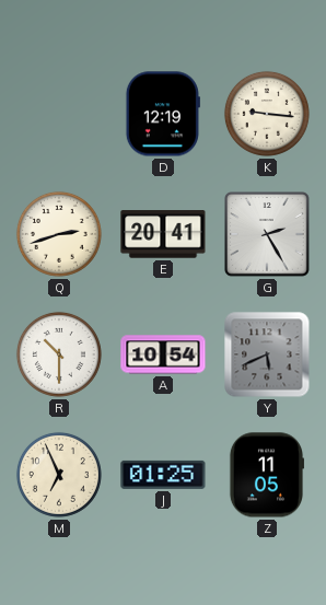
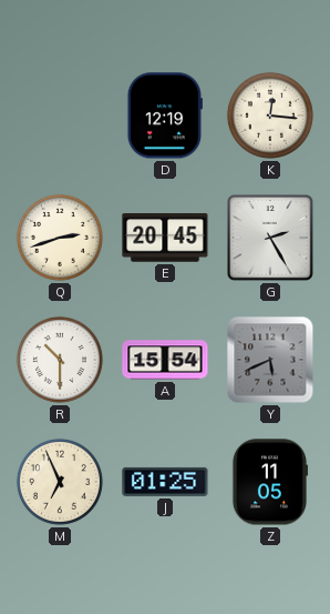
K: 9:16 -> 12:16
E: 20:41 -> 20:45
A: 10:54 -> 15:54
